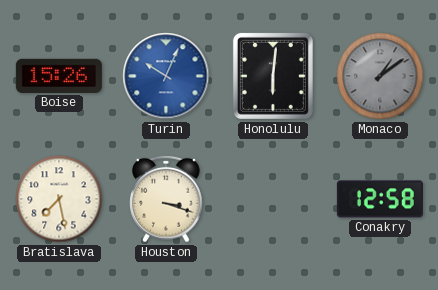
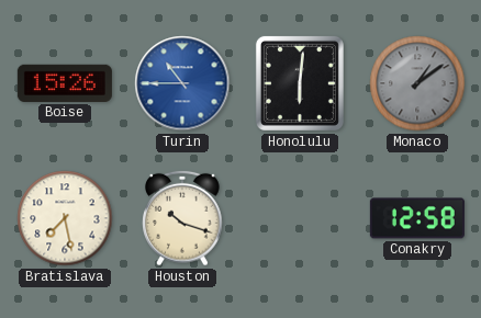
Turin: 10:04 -> 10:45
Houston: 3:18 -> 10:18
